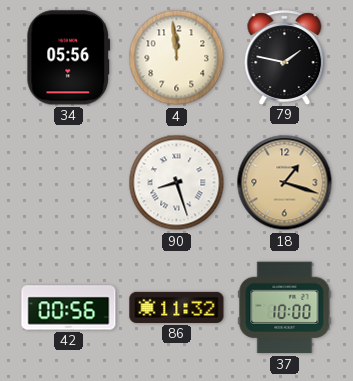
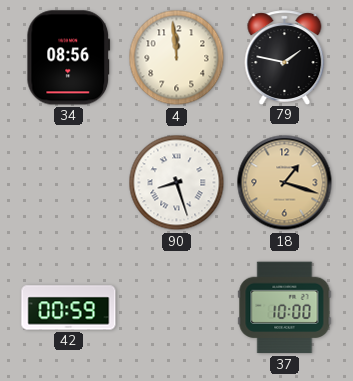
34: 05:56 -> 08:56
42: 00:56 -> 00:59
86: 11:32 -> none
